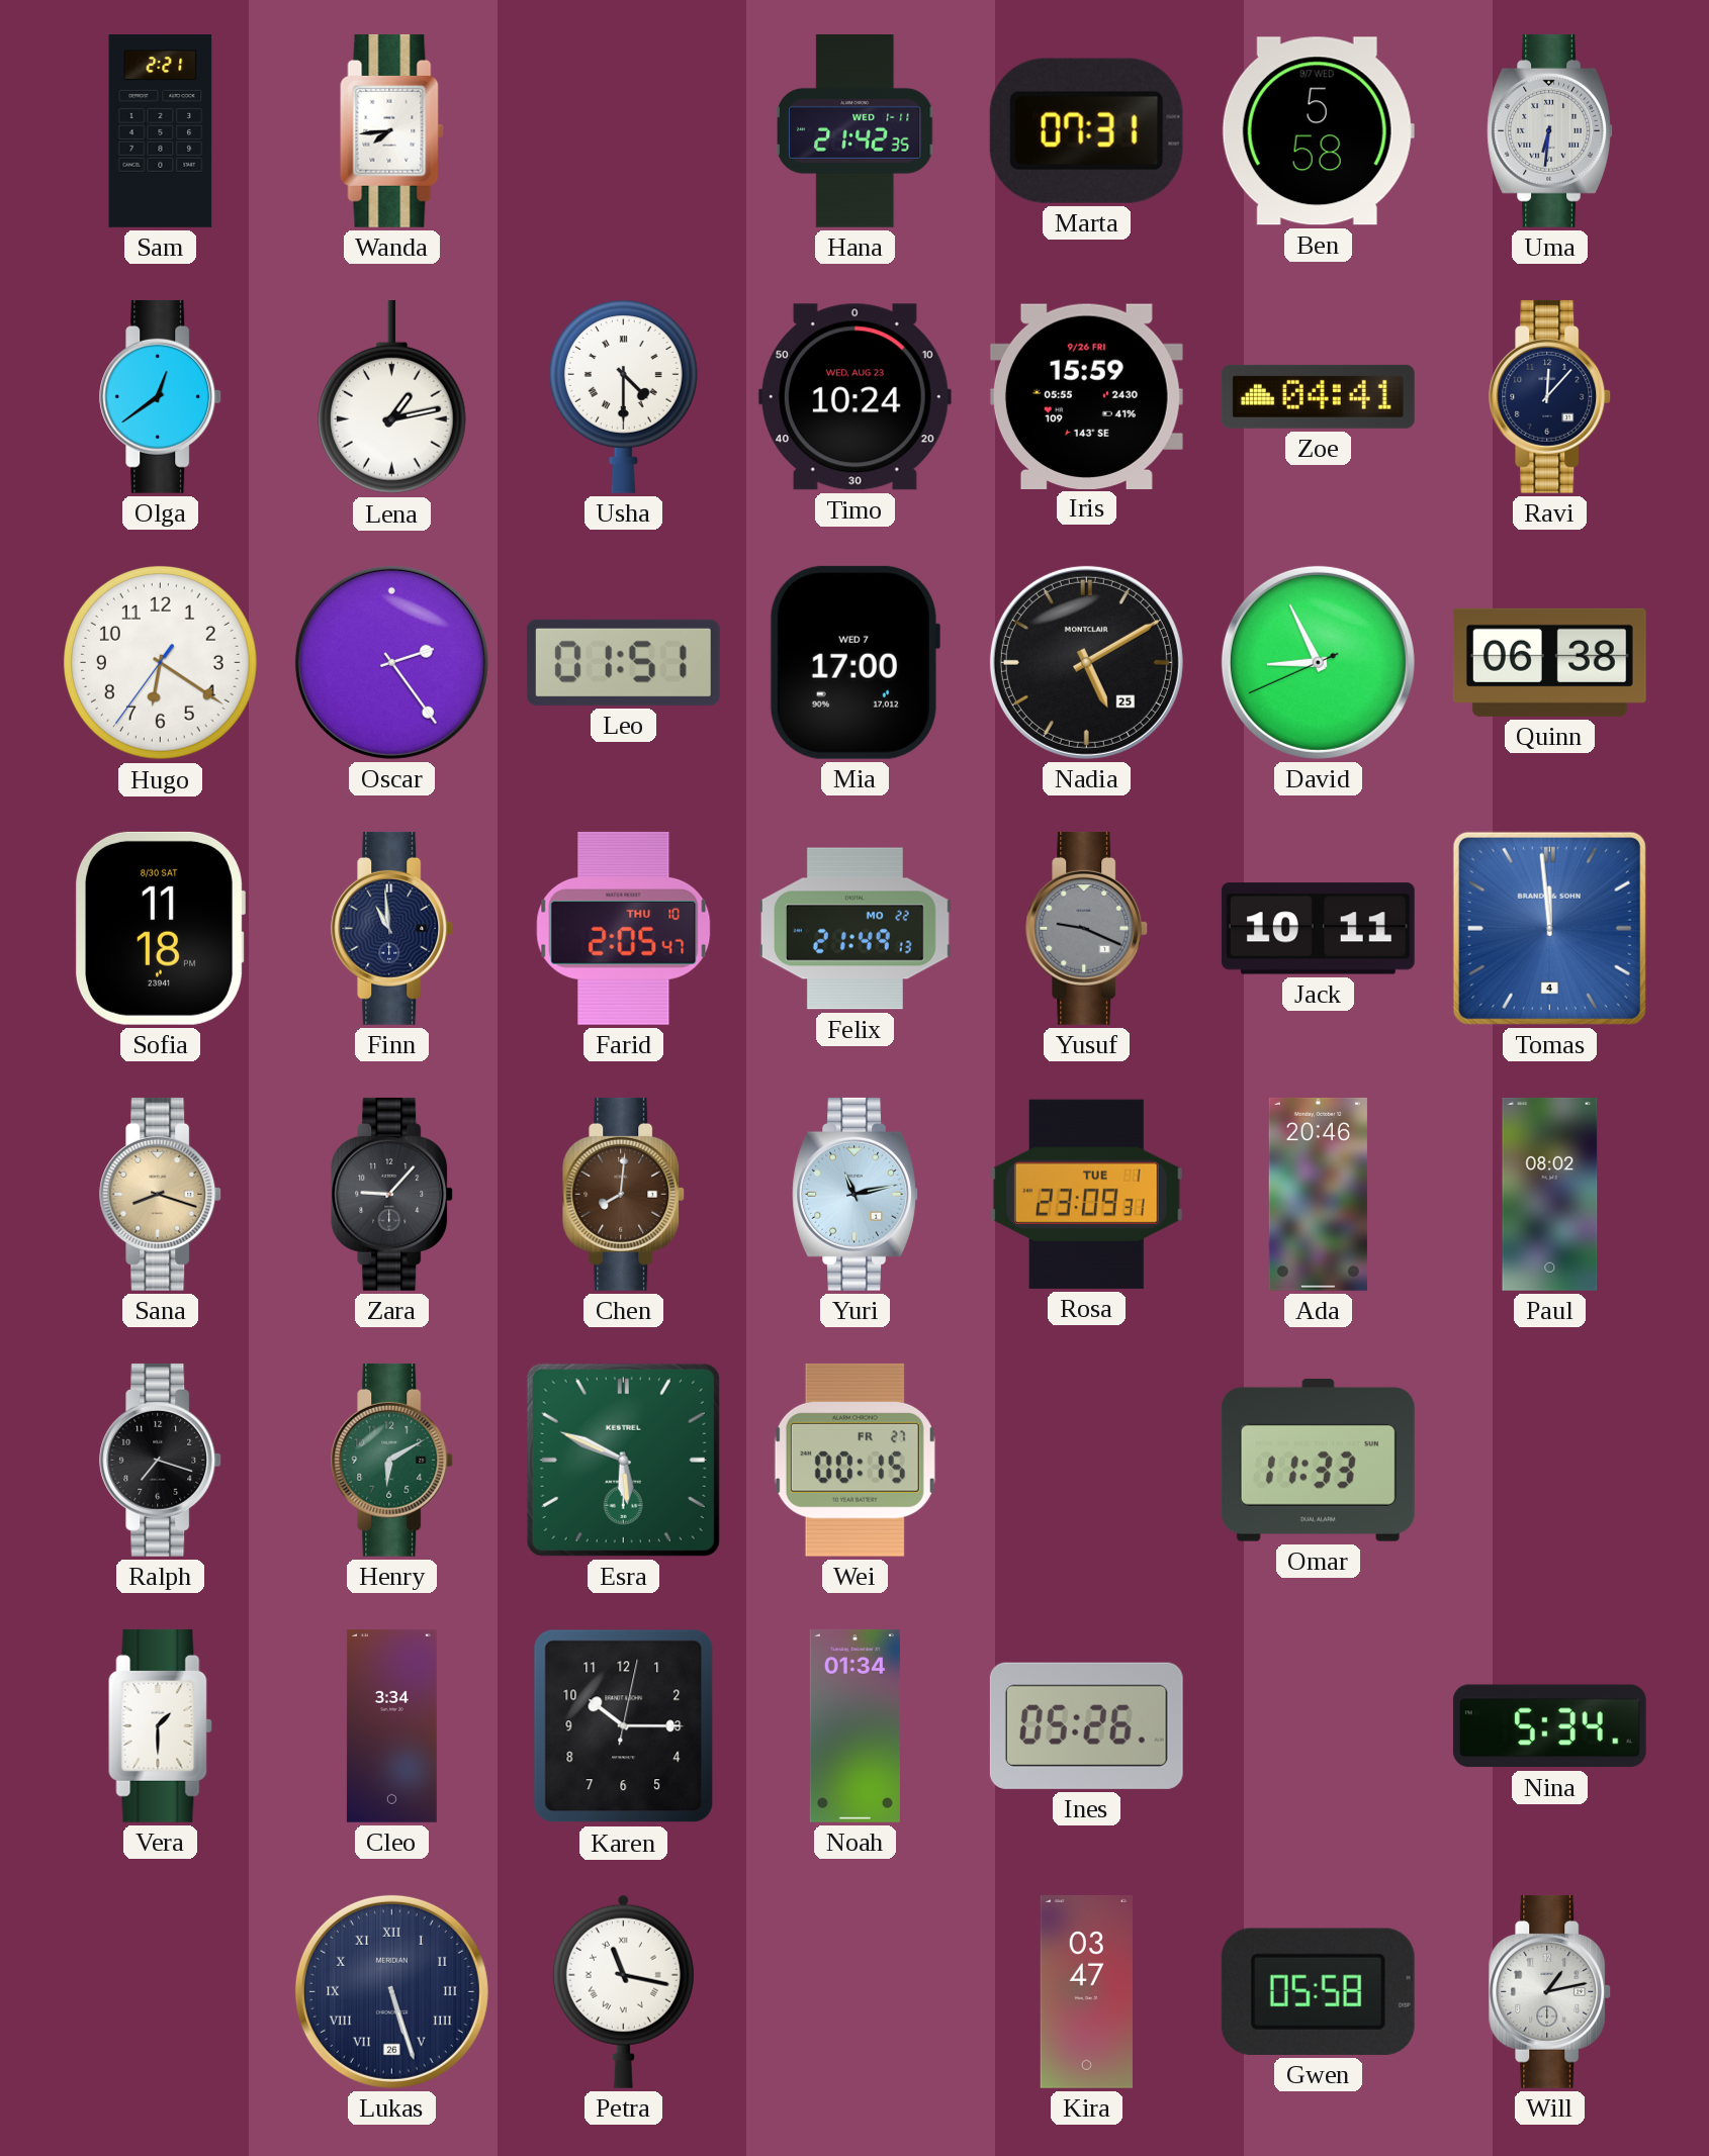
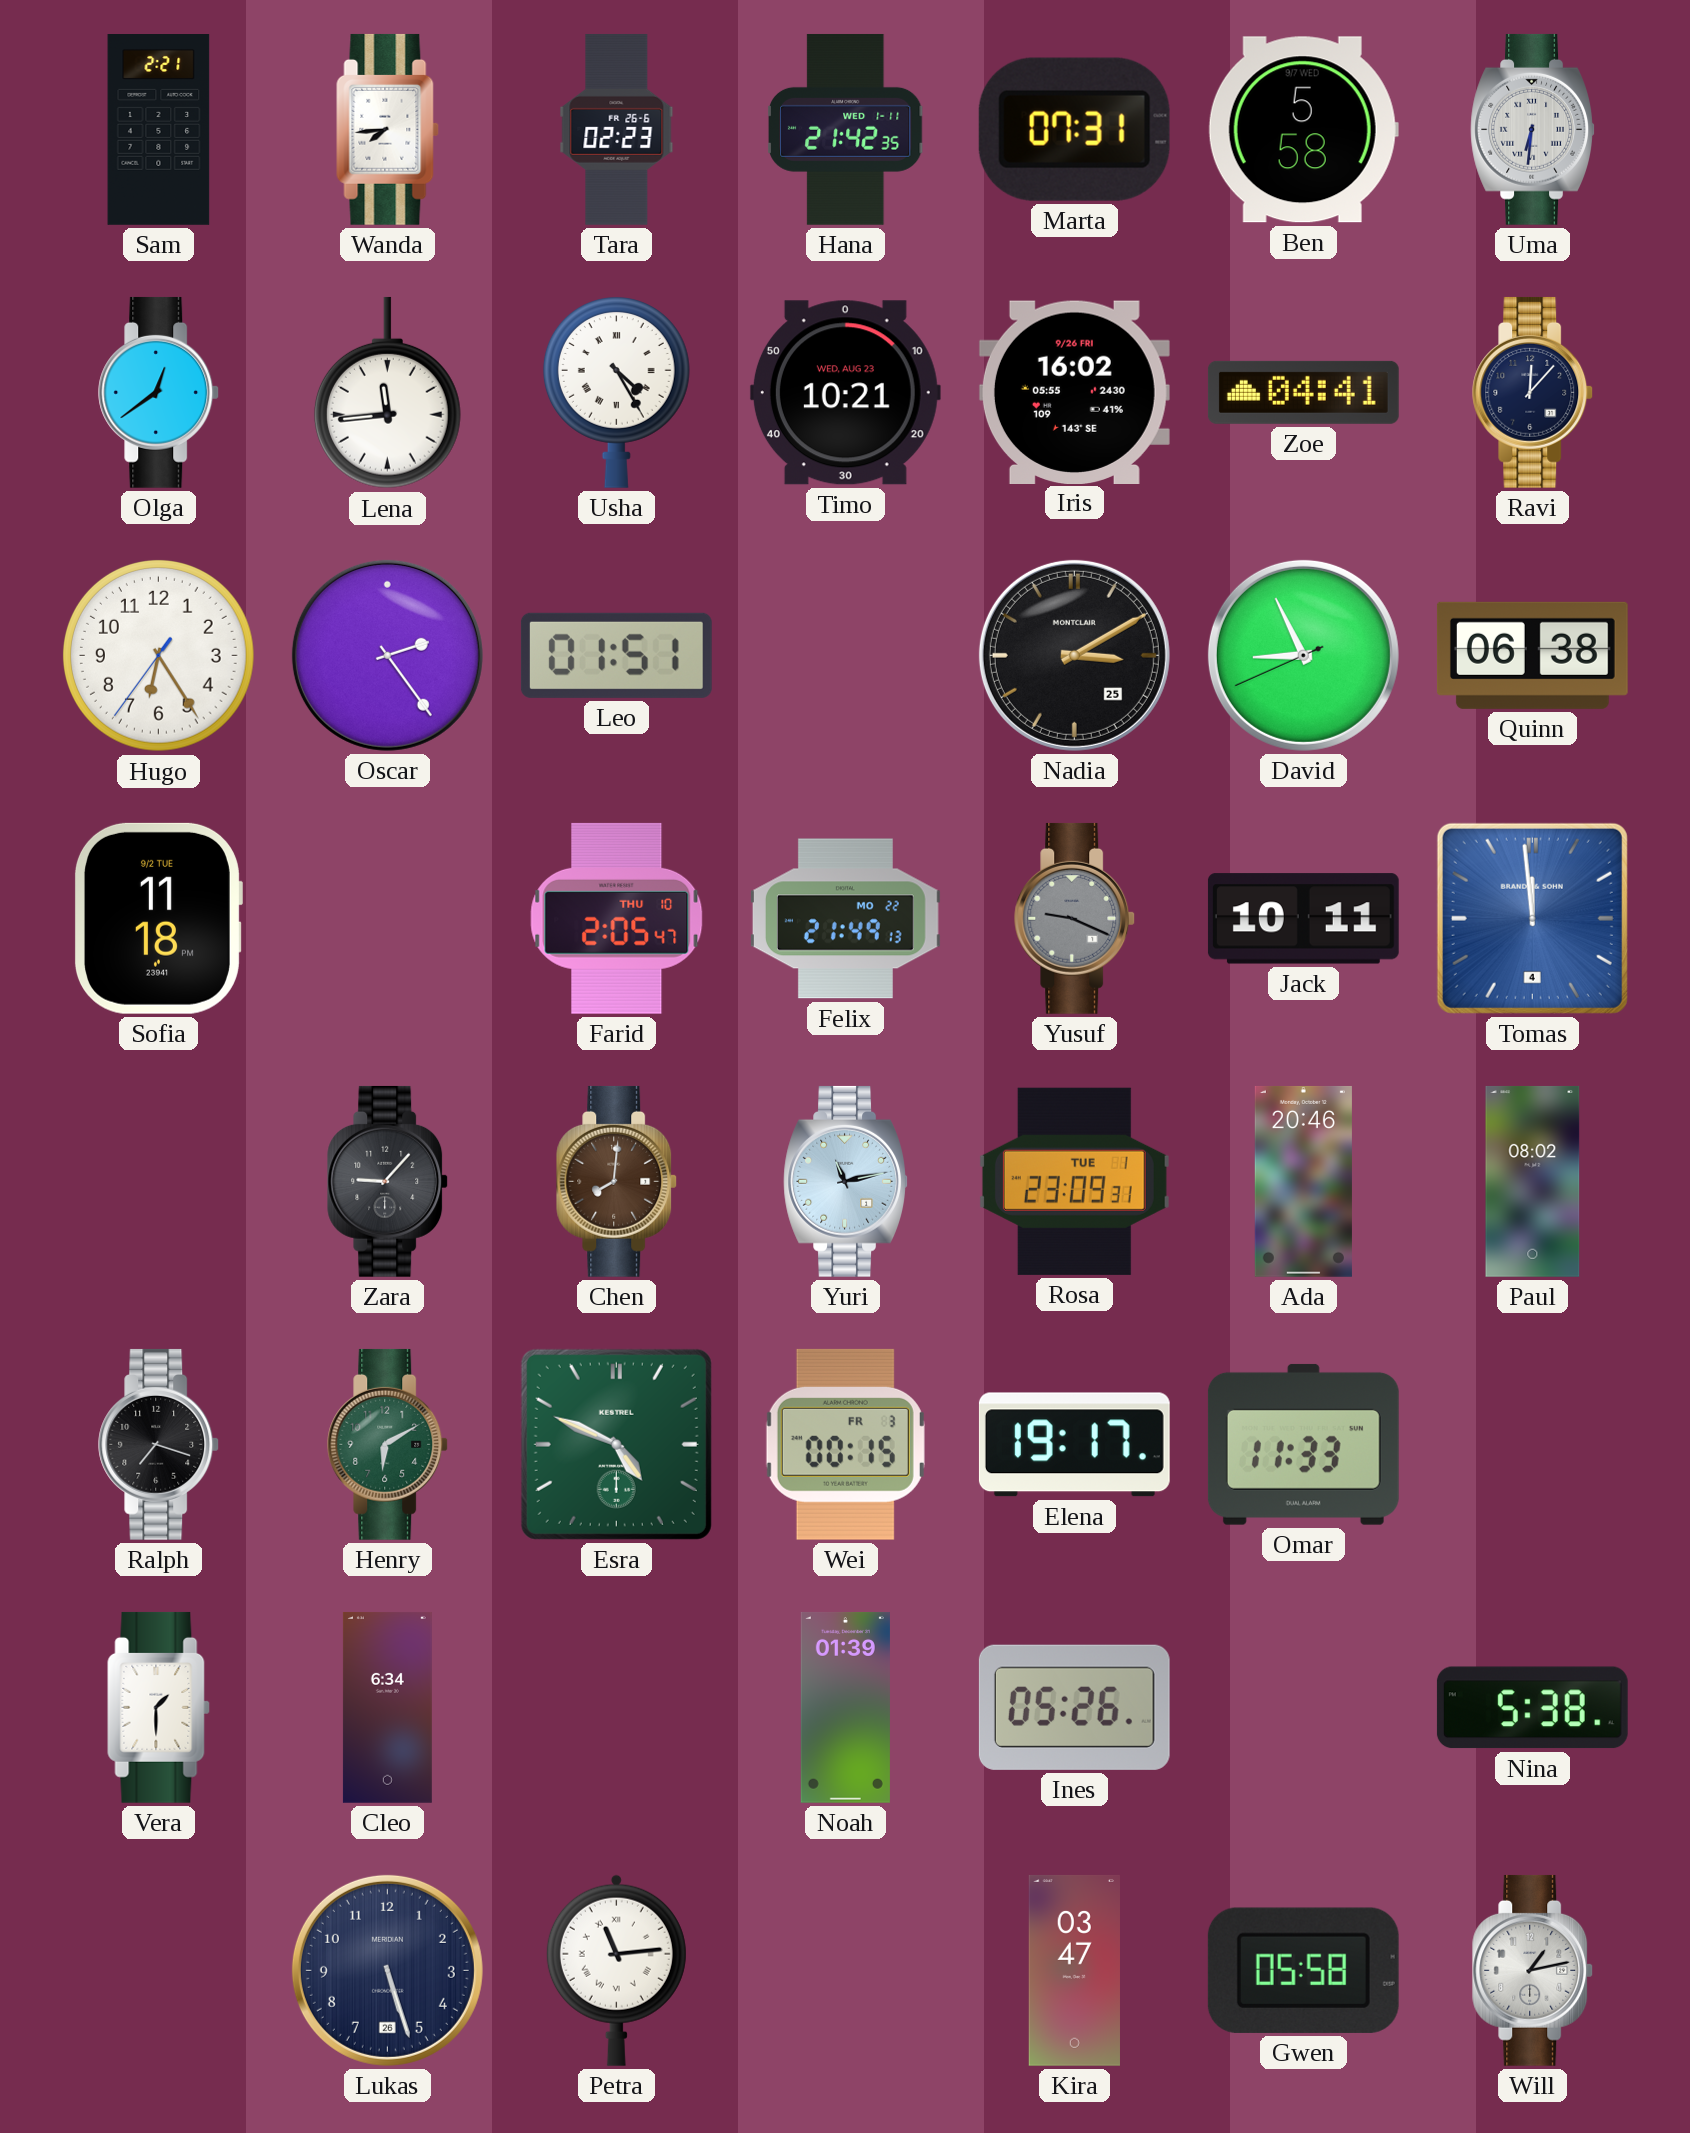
Tara: none -> 02:23
Lena: 1:13 -> 11:44
Usha: 4:30 -> 4:25
Timo: 10:24 -> 10:21
Iris: 15:59 -> 16:02
Hugo: 6:20 -> 6:24
Mia: 17:00 -> none
Nadia: 5:10 -> 3:10
Sofia date: 8/30 SAT -> 9/2 TUE
Finn: 10:59 -> none
Sana: 8:18 -> none
Esra: 5:49 -> 4:49
Wei date: FR 27 -> FR 3
Elena: none -> 19:17
Cleo: 3:34 -> 6:34
Karen: 10:15 -> none
Noah: 01:34 -> 01:39
Nina: 5:34 -> 5:38
Lukas numerals: Roman -> Arabic
Petra: 11:17 -> 11:14
